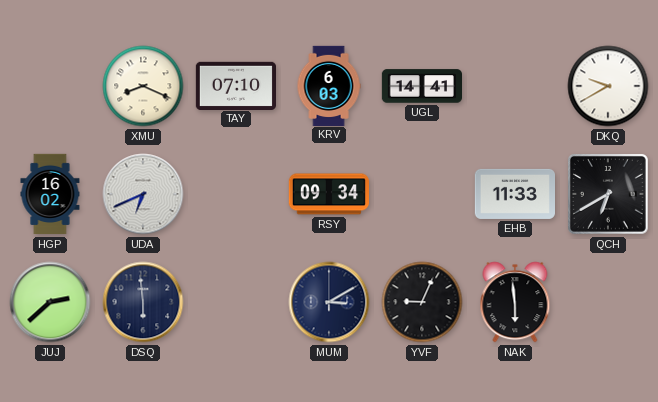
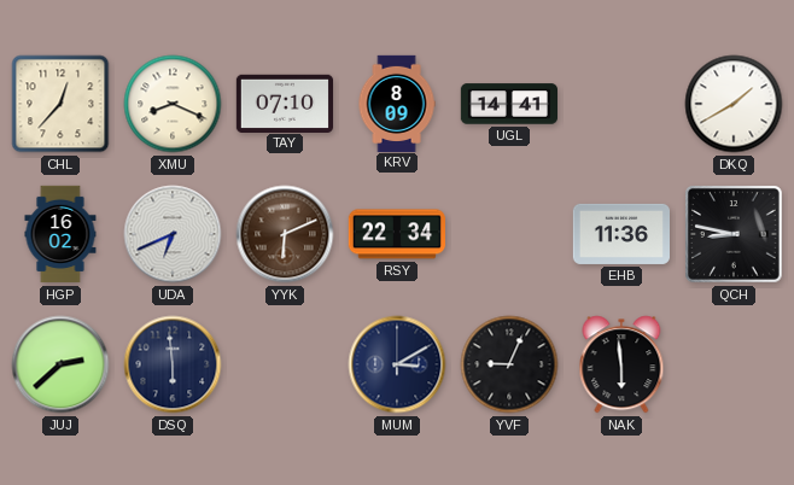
CHL: none -> 12:37
KRV: 6:03 -> 8:09
DKQ: 9:40 -> 1:40
YYK: none -> 6:11
RSY: 09:34 -> 22:34
EHB: 11:33 -> 11:36
QCH: 6:40 -> 8:47
